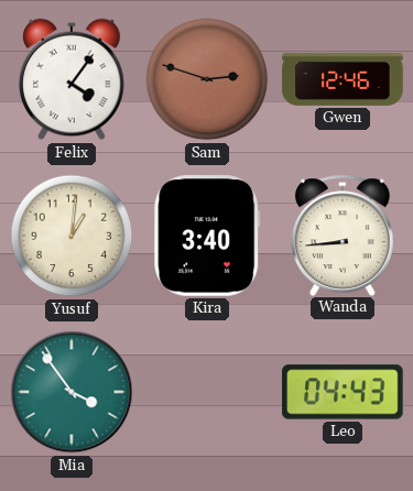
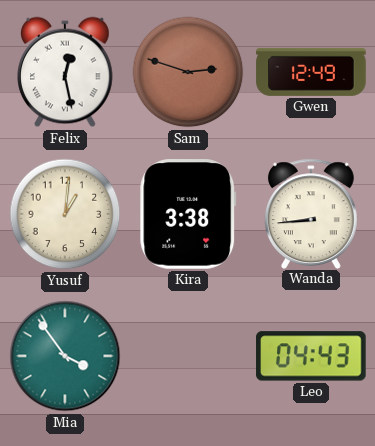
Felix: 4:06 -> 12:28
Gwen: 12:46 -> 12:49
Kira: 3:40 -> 3:38
